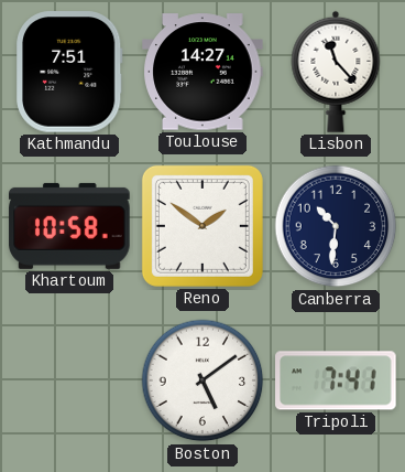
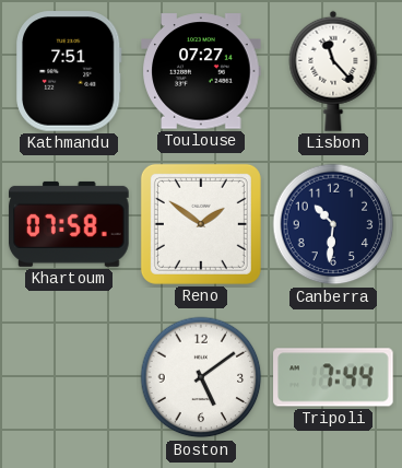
Toulouse: 14:27 -> 07:27
Khartoum: 10:58 -> 07:58
Tripoli: 7:41 -> 7:44
